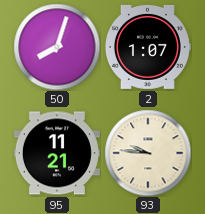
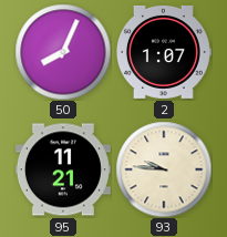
50: 8:03 -> 8:04
